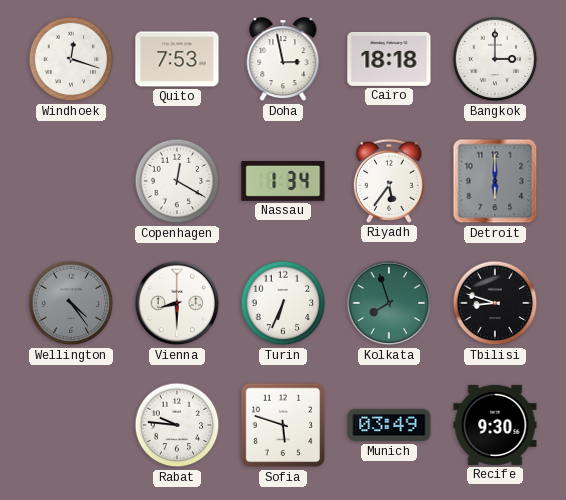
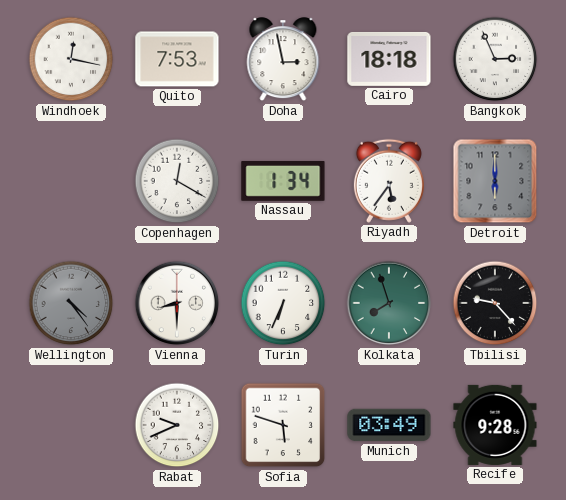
Windhoek: 12:18 -> 12:17
Bangkok: 3:00 -> 2:56
Tbilisi: 8:48 -> 9:23
Rabat: 9:46 -> 9:41
Recife: 9:30 -> 9:28
